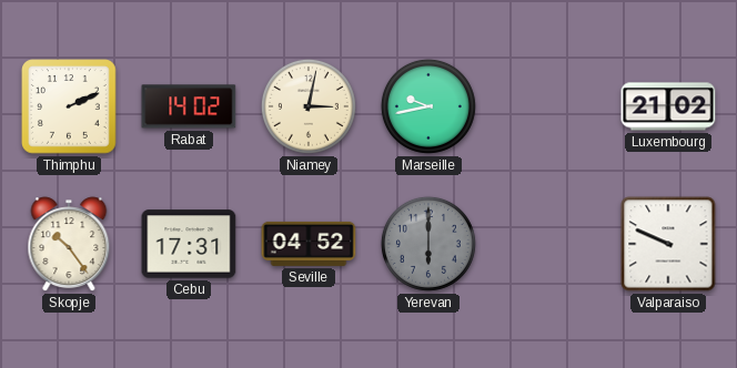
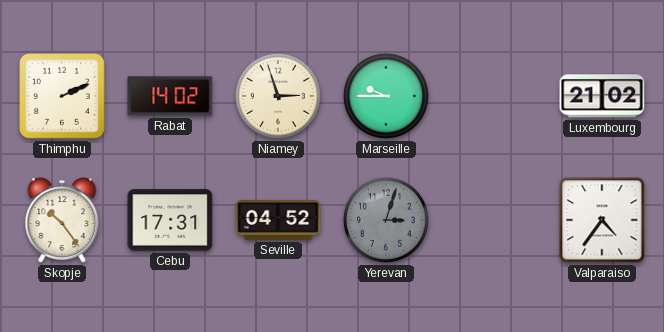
Niamey: 3:02 -> 2:57
Marseille: 9:43 -> 9:45
Yerevan: 6:00 -> 3:03
Valparaiso: 9:49 -> 4:36
